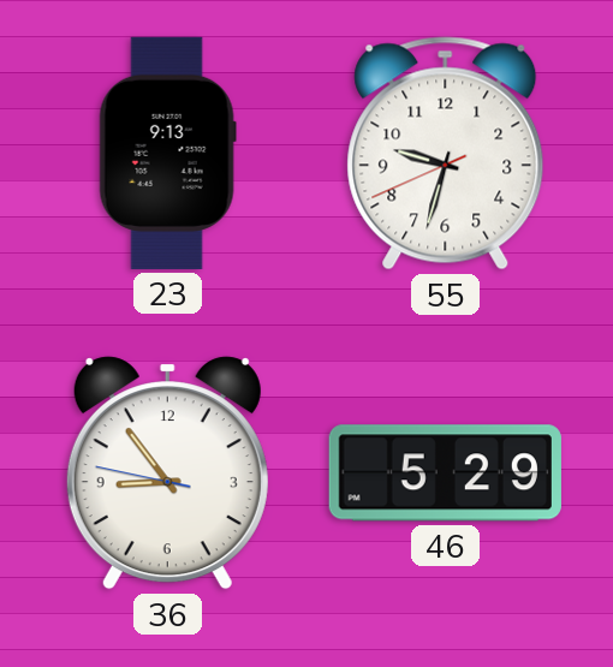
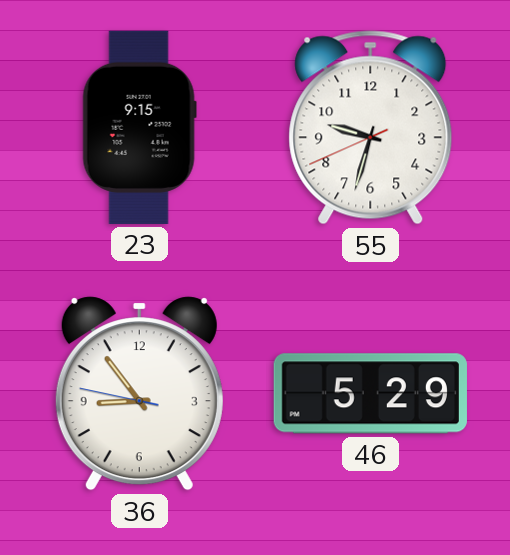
23: 9:13 -> 9:15
